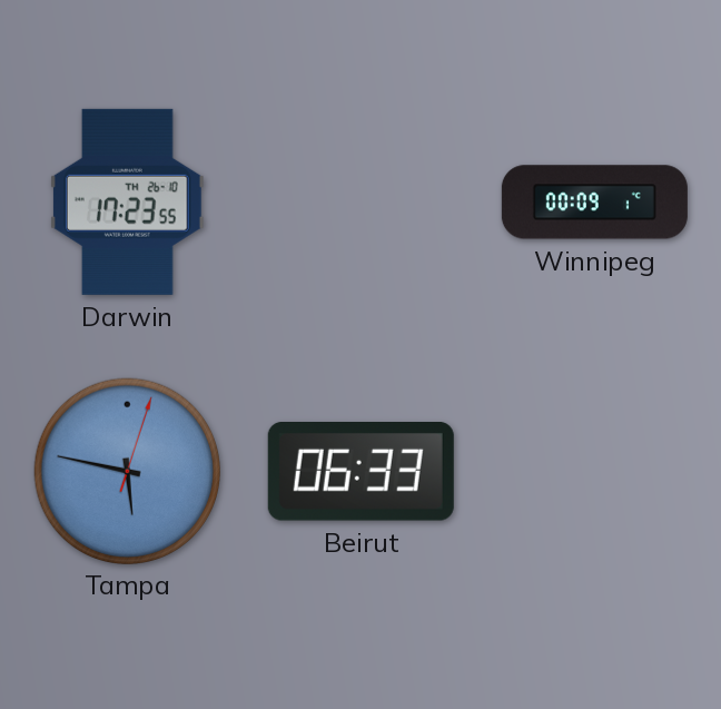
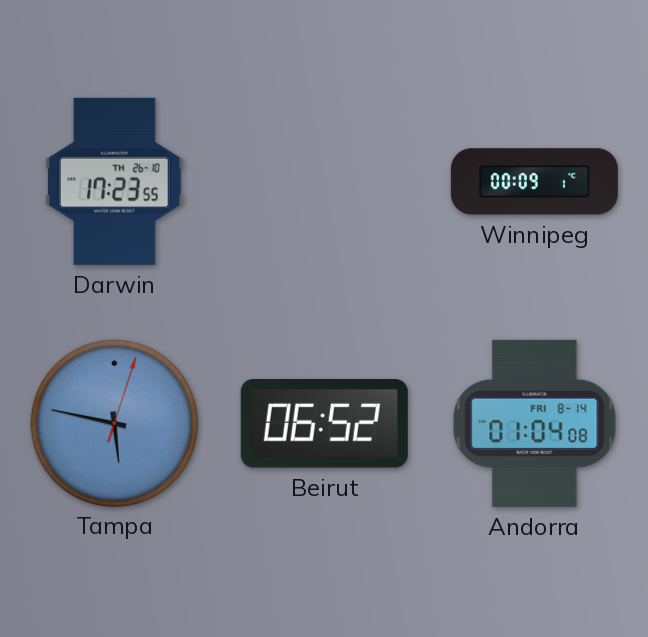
Beirut: 06:33 -> 06:52
Andorra: none -> 01:04
